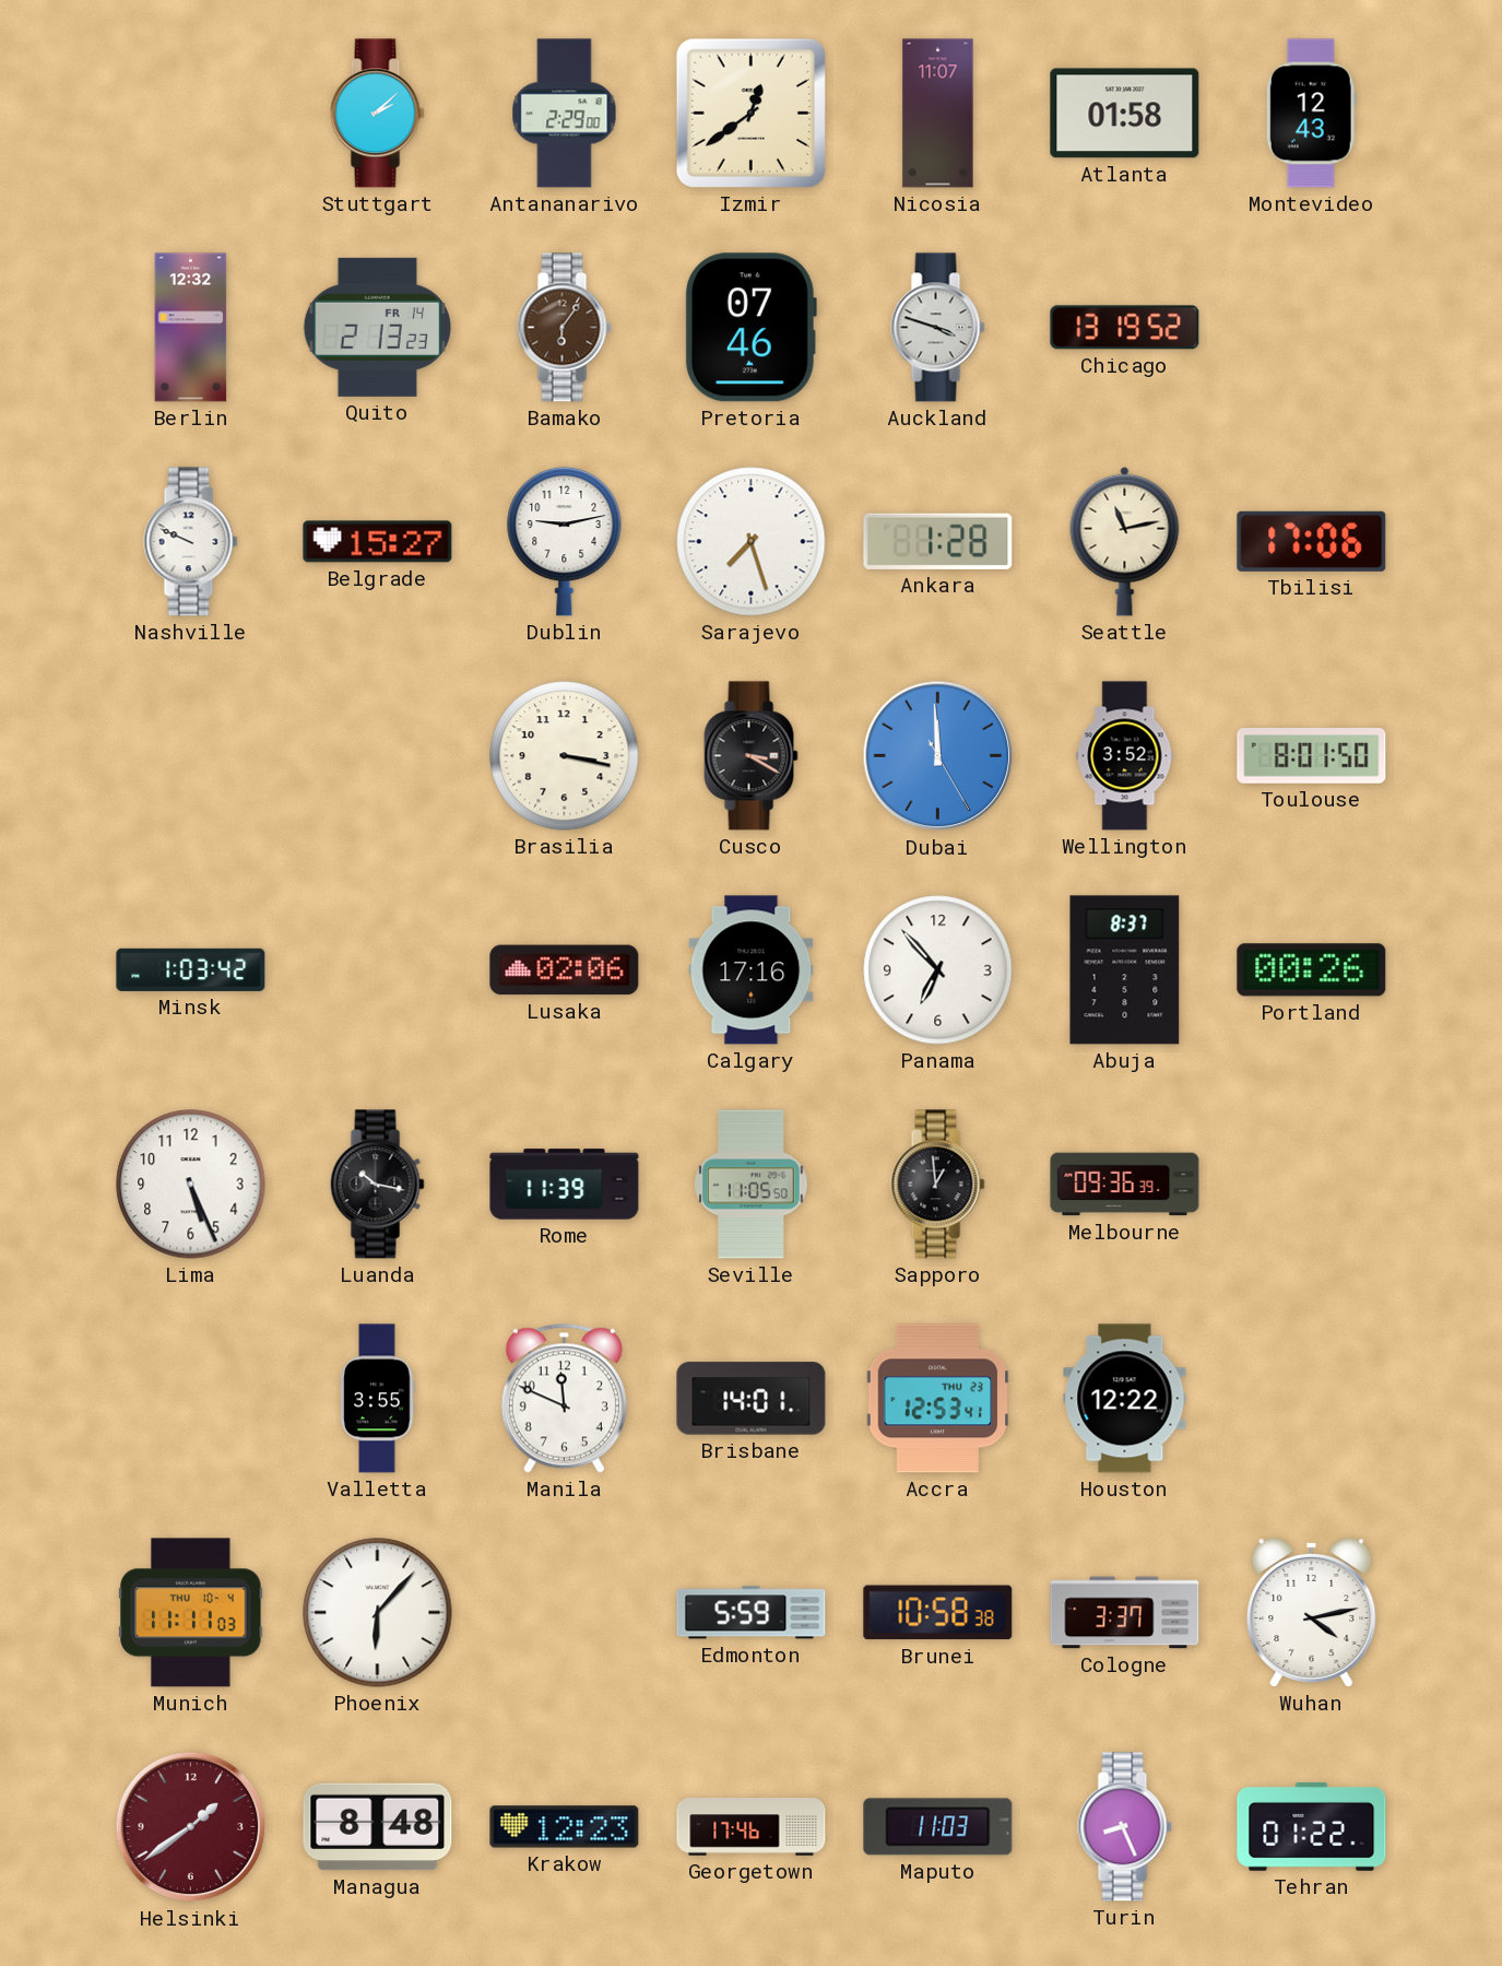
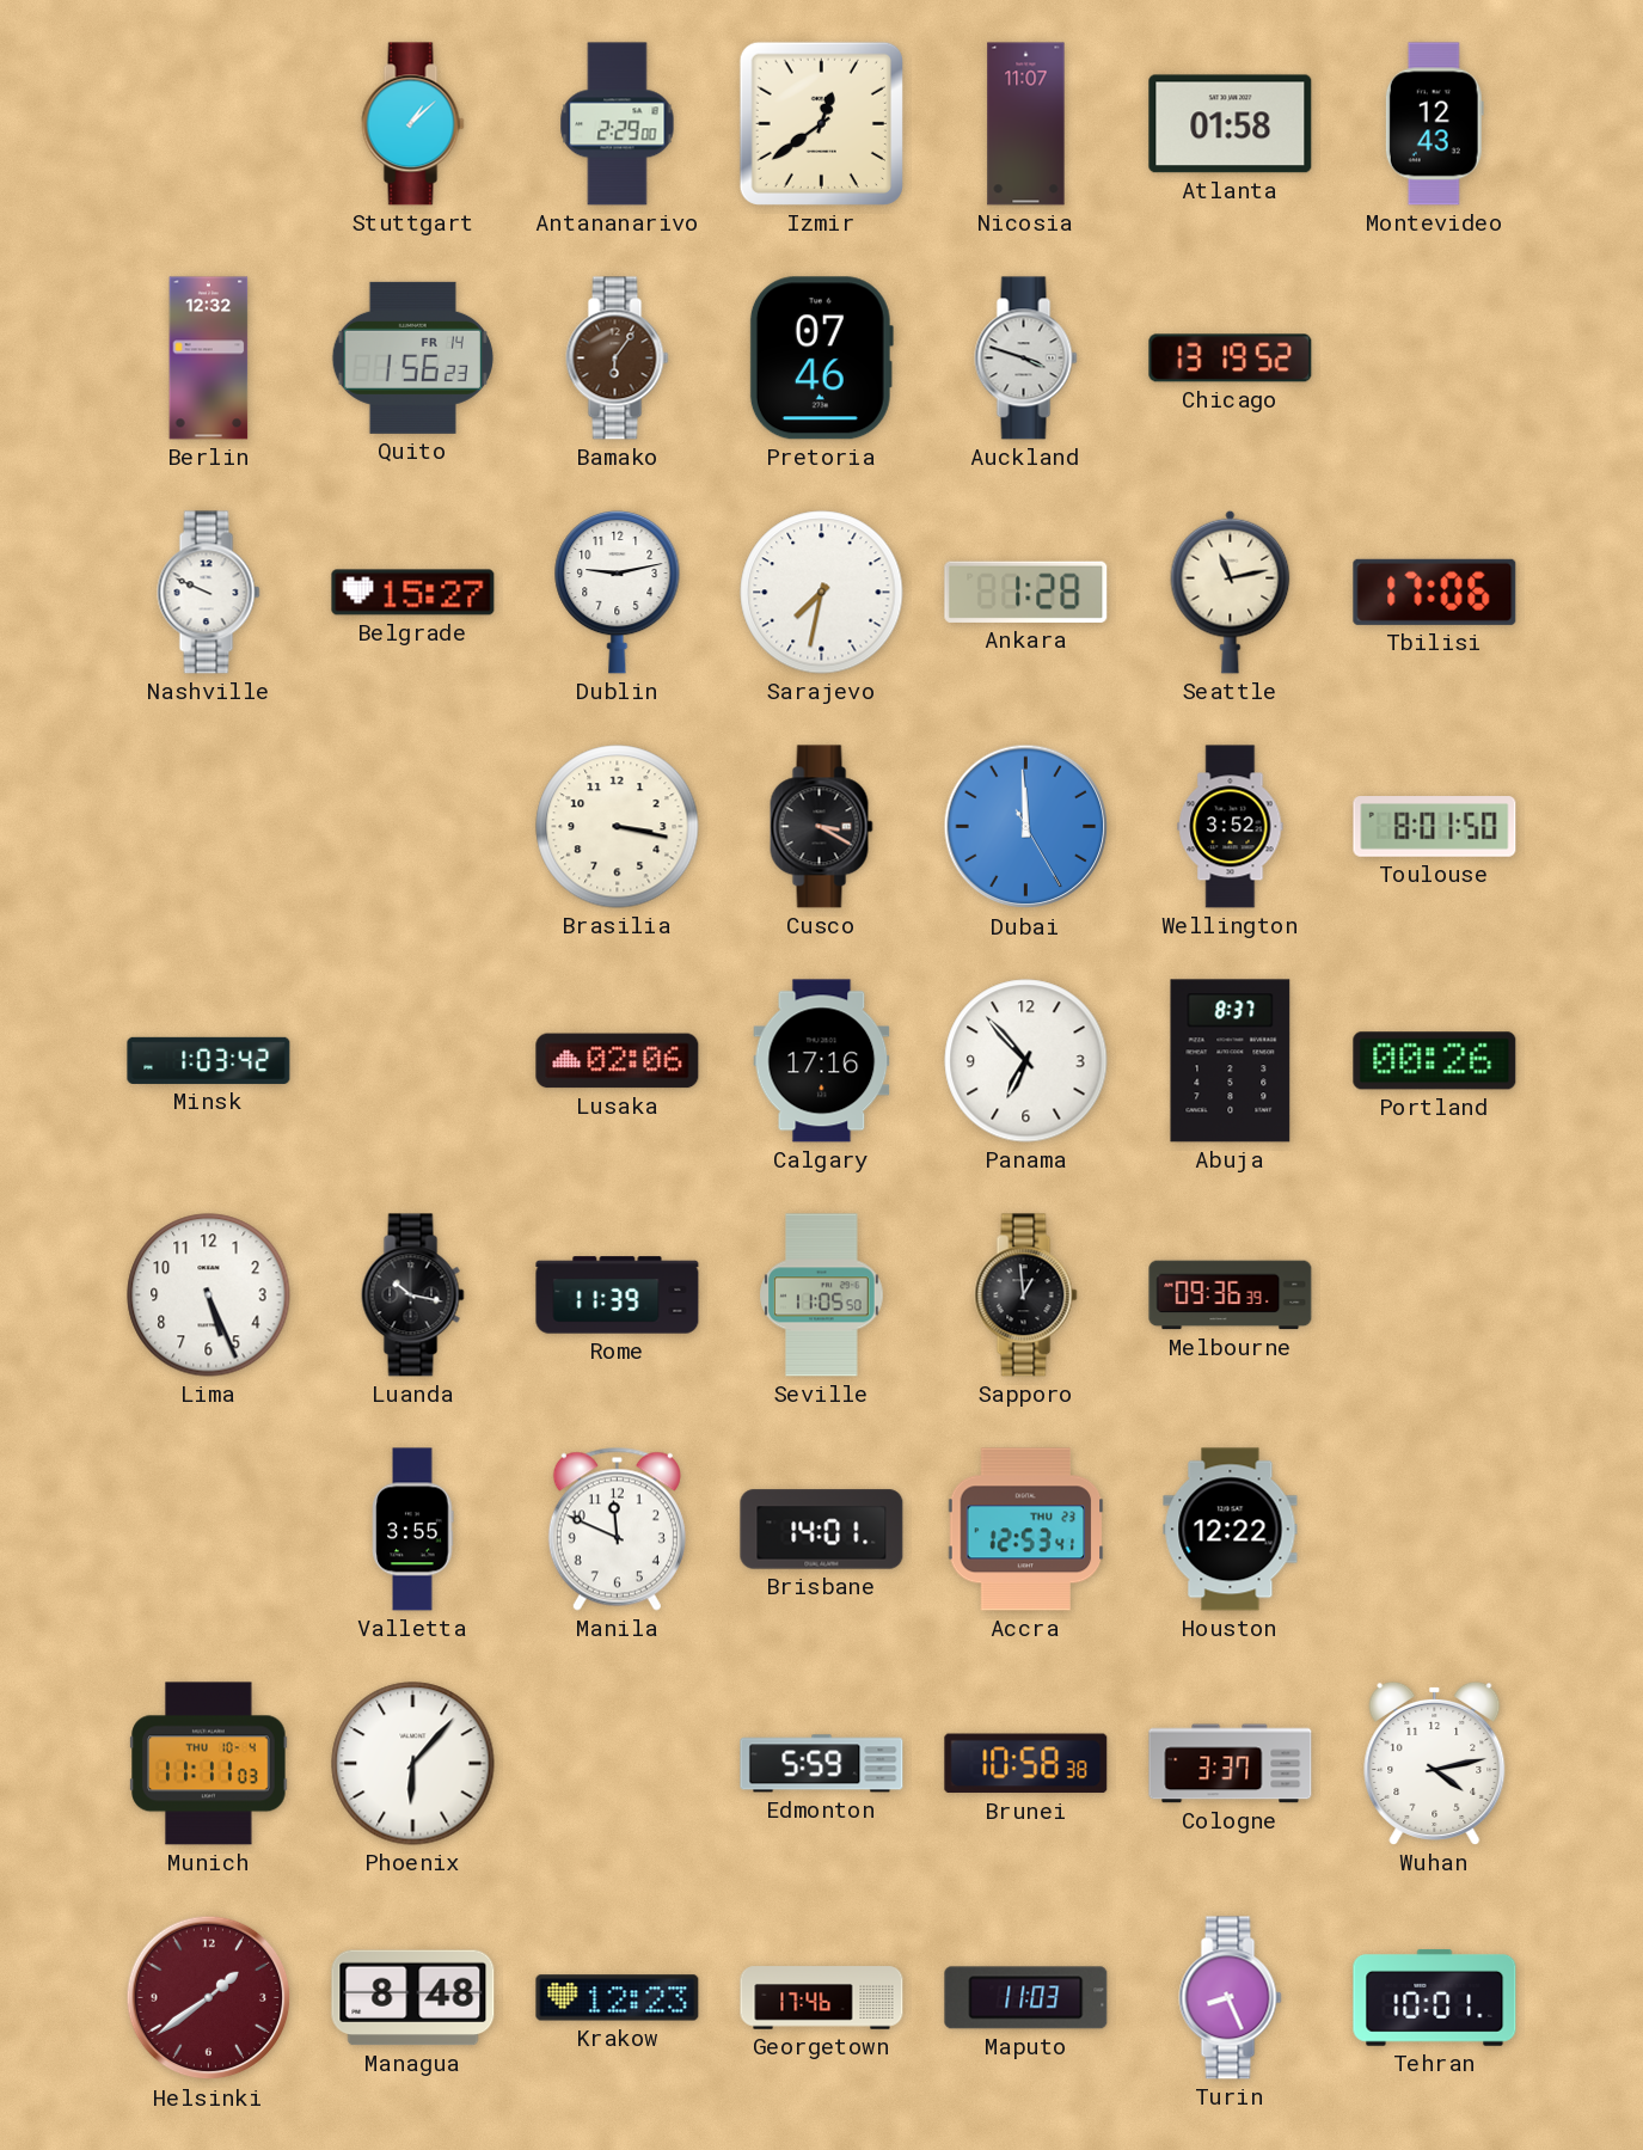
Stuttgart: 2:08 -> 1:08
Quito: 2:13 -> 1:56
Sarajevo: 7:27 -> 7:32
Tehran: 01:22 -> 10:01
